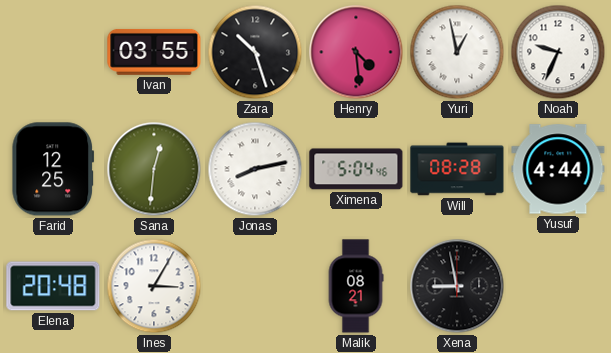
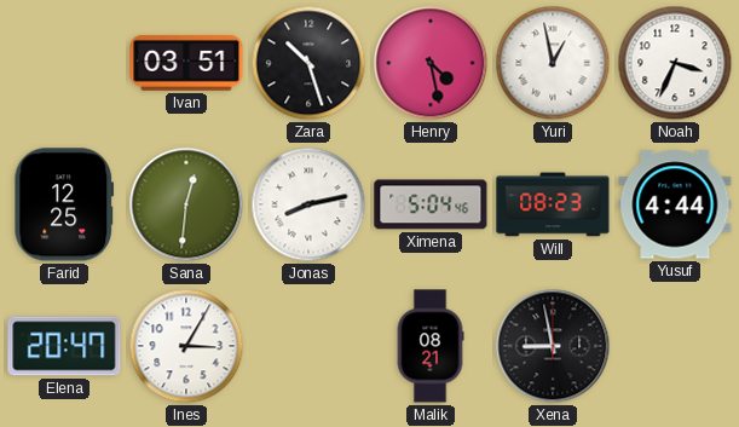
Ivan: 03:55 -> 03:51
Henry: 4:29 -> 4:28
Noah: 9:34 -> 3:34
Will: 08:28 -> 08:23
Elena: 20:48 -> 20:47
